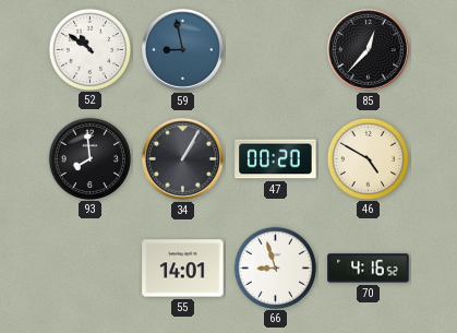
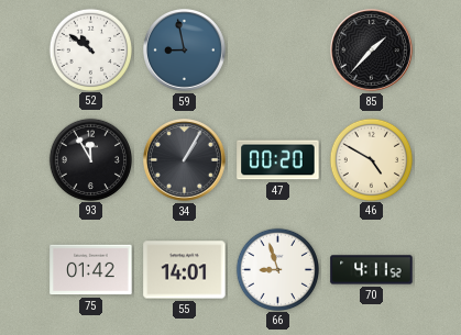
85: 12:37 -> 1:37
93: 7:59 -> 11:55
75: none -> 01:42
70: 4:16 -> 4:11
